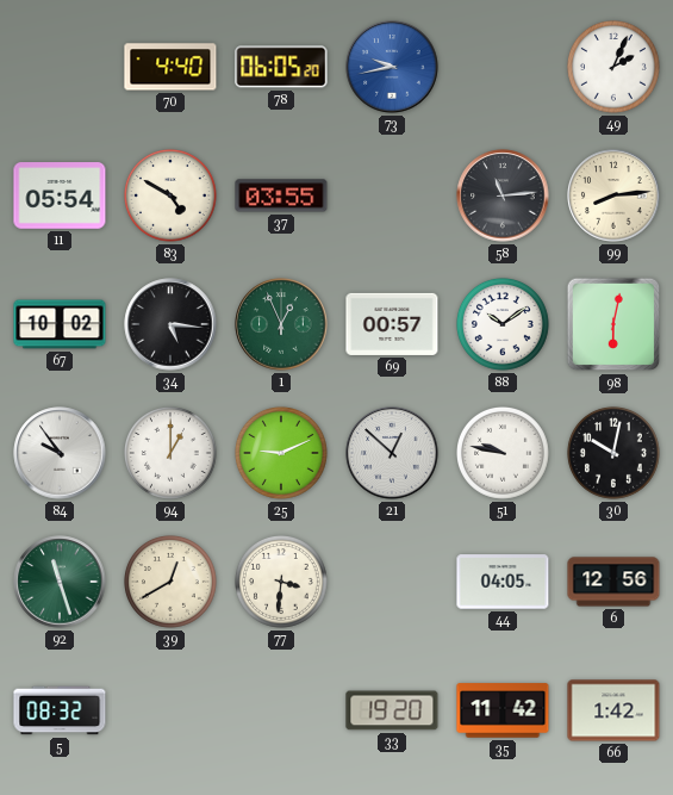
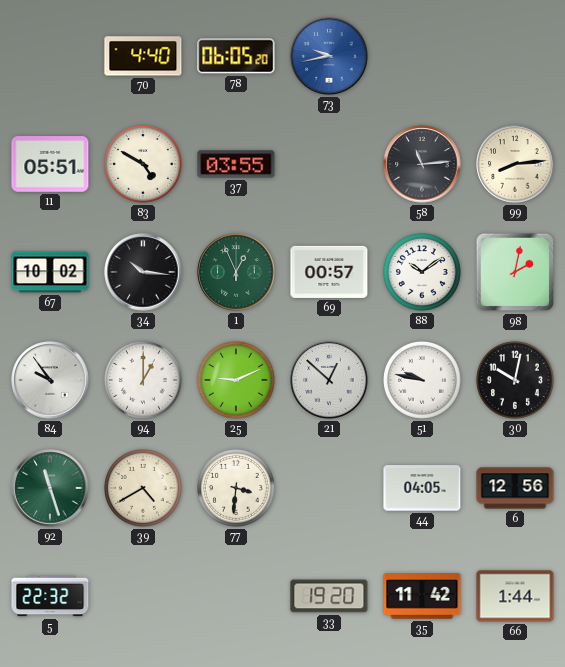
49: 2:04 -> none
11: 05:54 -> 05:51
34: 5:16 -> 10:16
98: 6:02 -> 2:02
39: 12:40 -> 4:40
5: 08:32 -> 22:32
66: 1:42 -> 1:44
